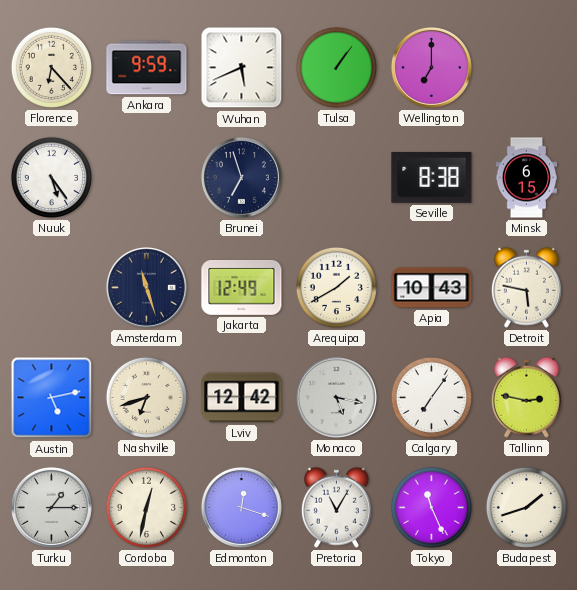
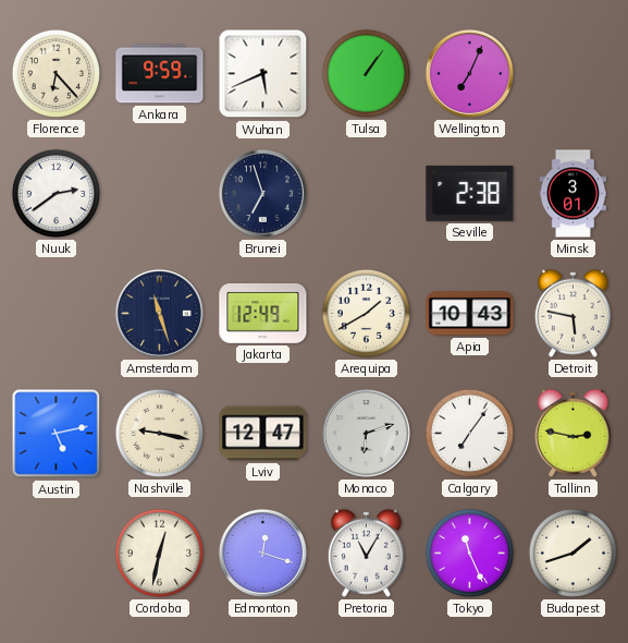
Wellington: 7:00 -> 7:04
Nuuk: 5:24 -> 2:39
Seville: 8:38 -> 2:38
Minsk: 6:15 -> 3:01
Nashville: 6:42 -> 9:17
Lviv: 12:42 -> 12:47
Monaco: 5:17 -> 6:12
Turku: 1:15 -> none
